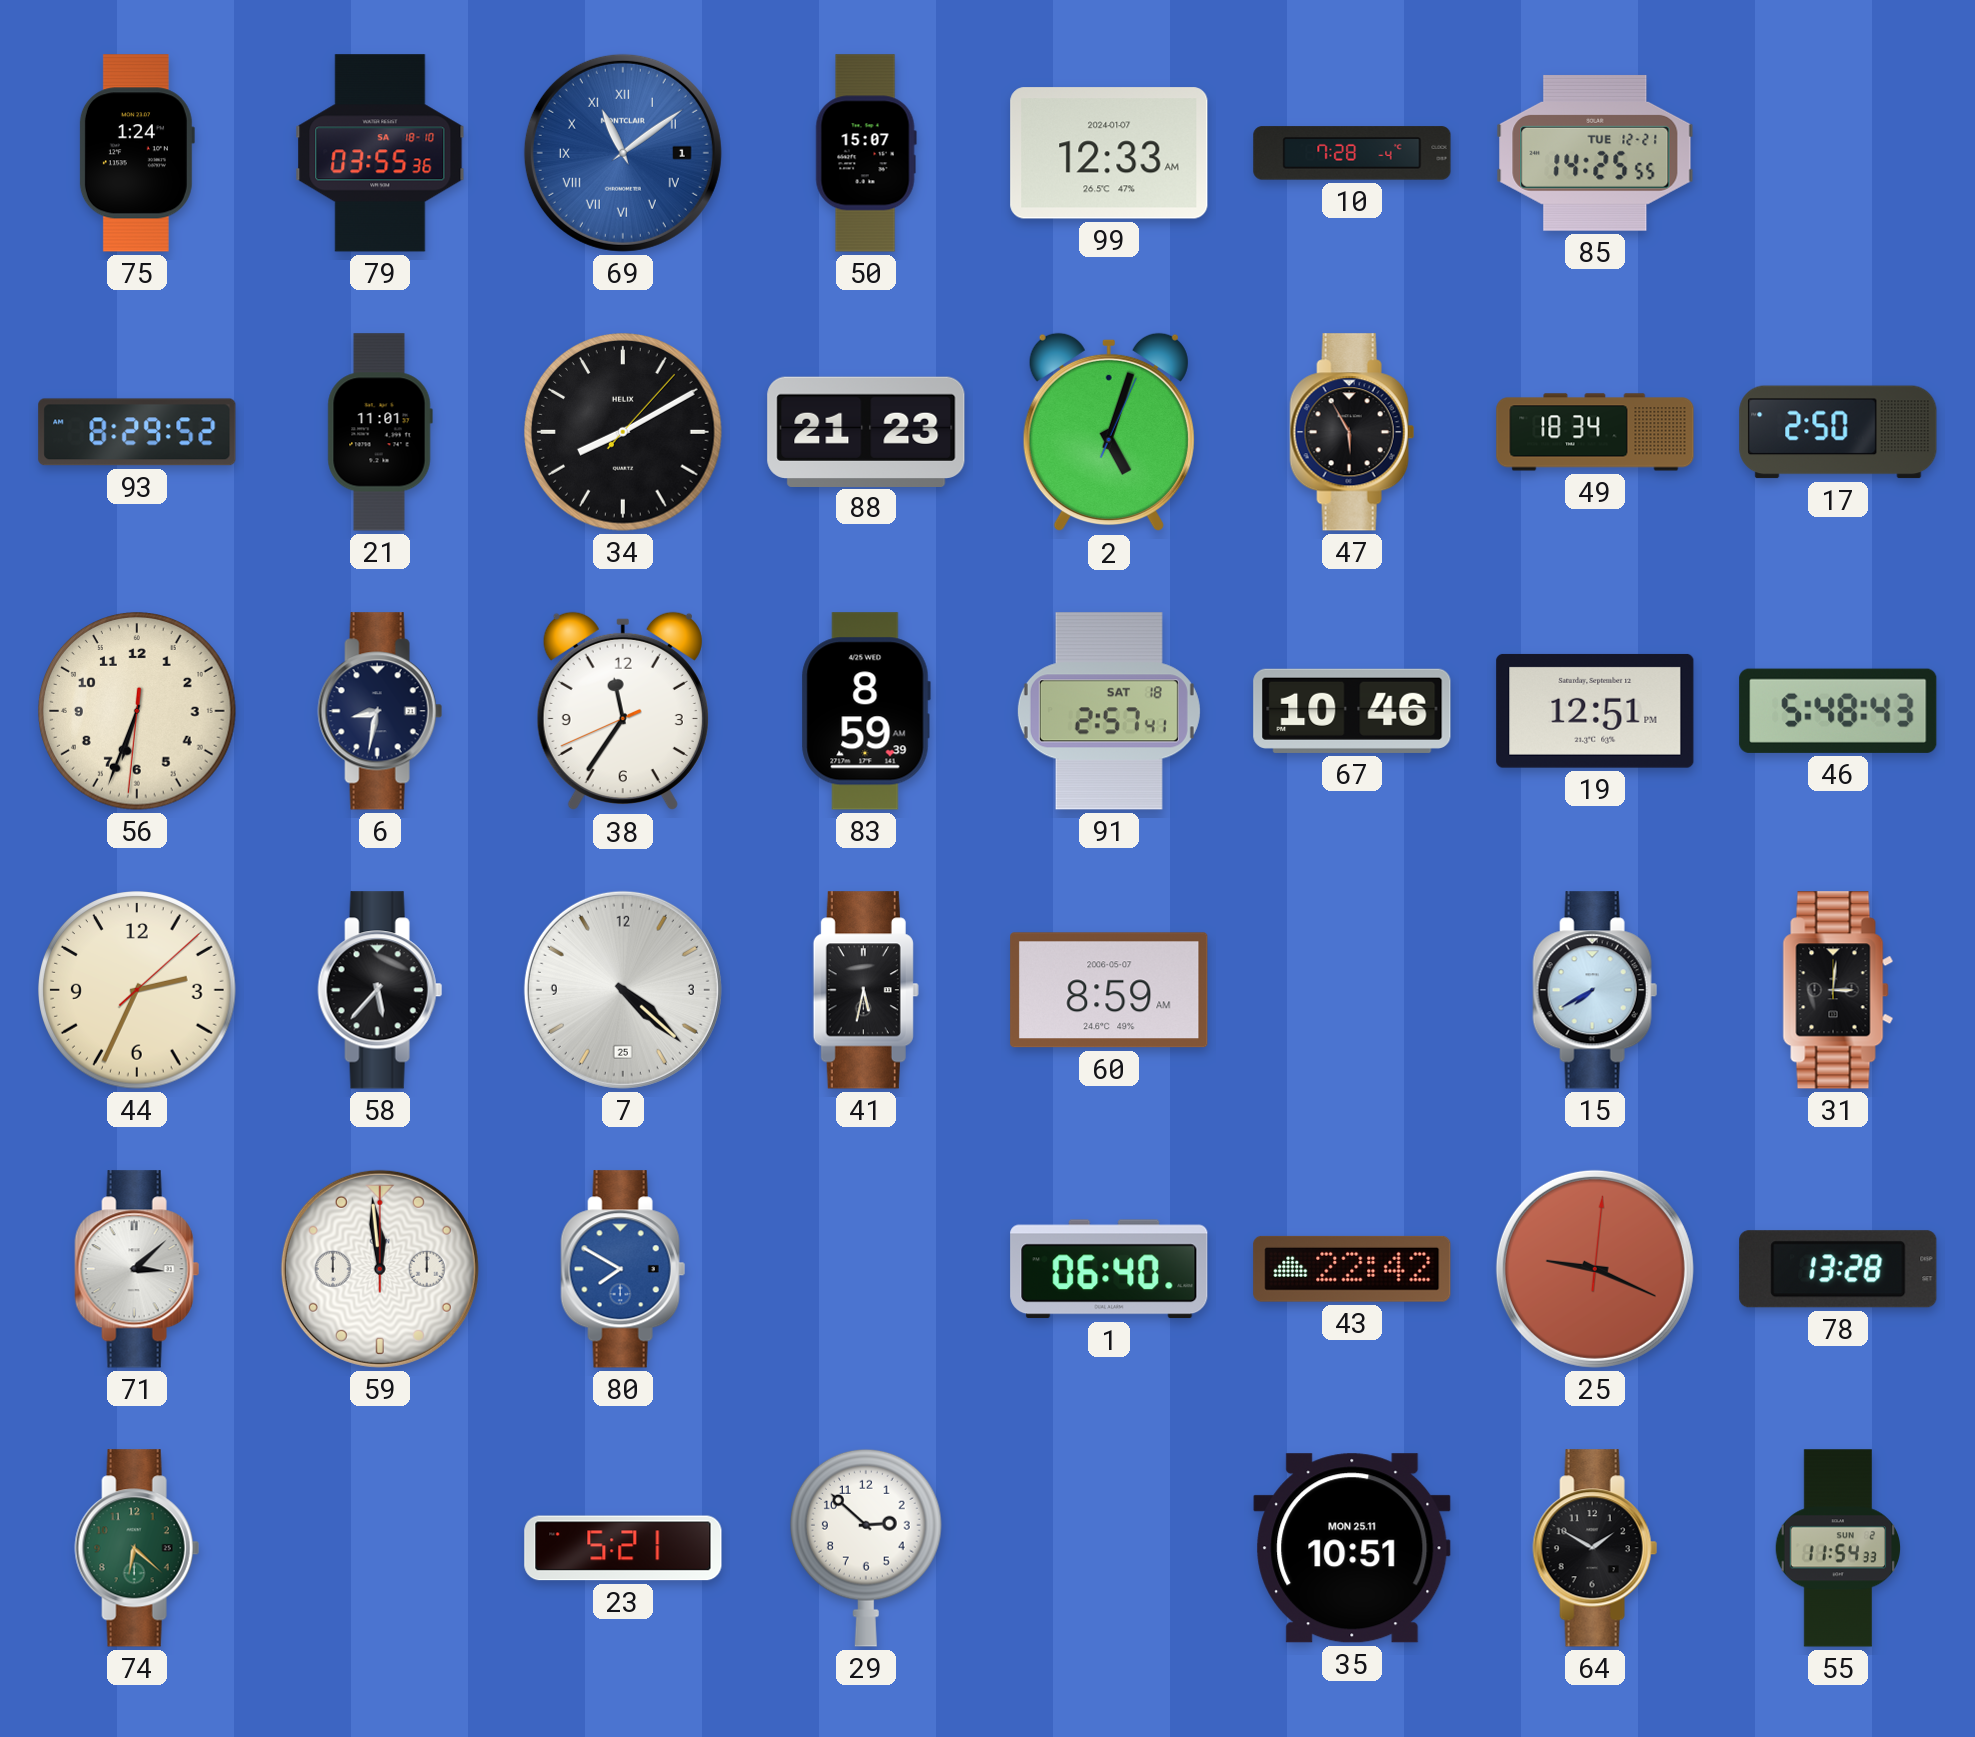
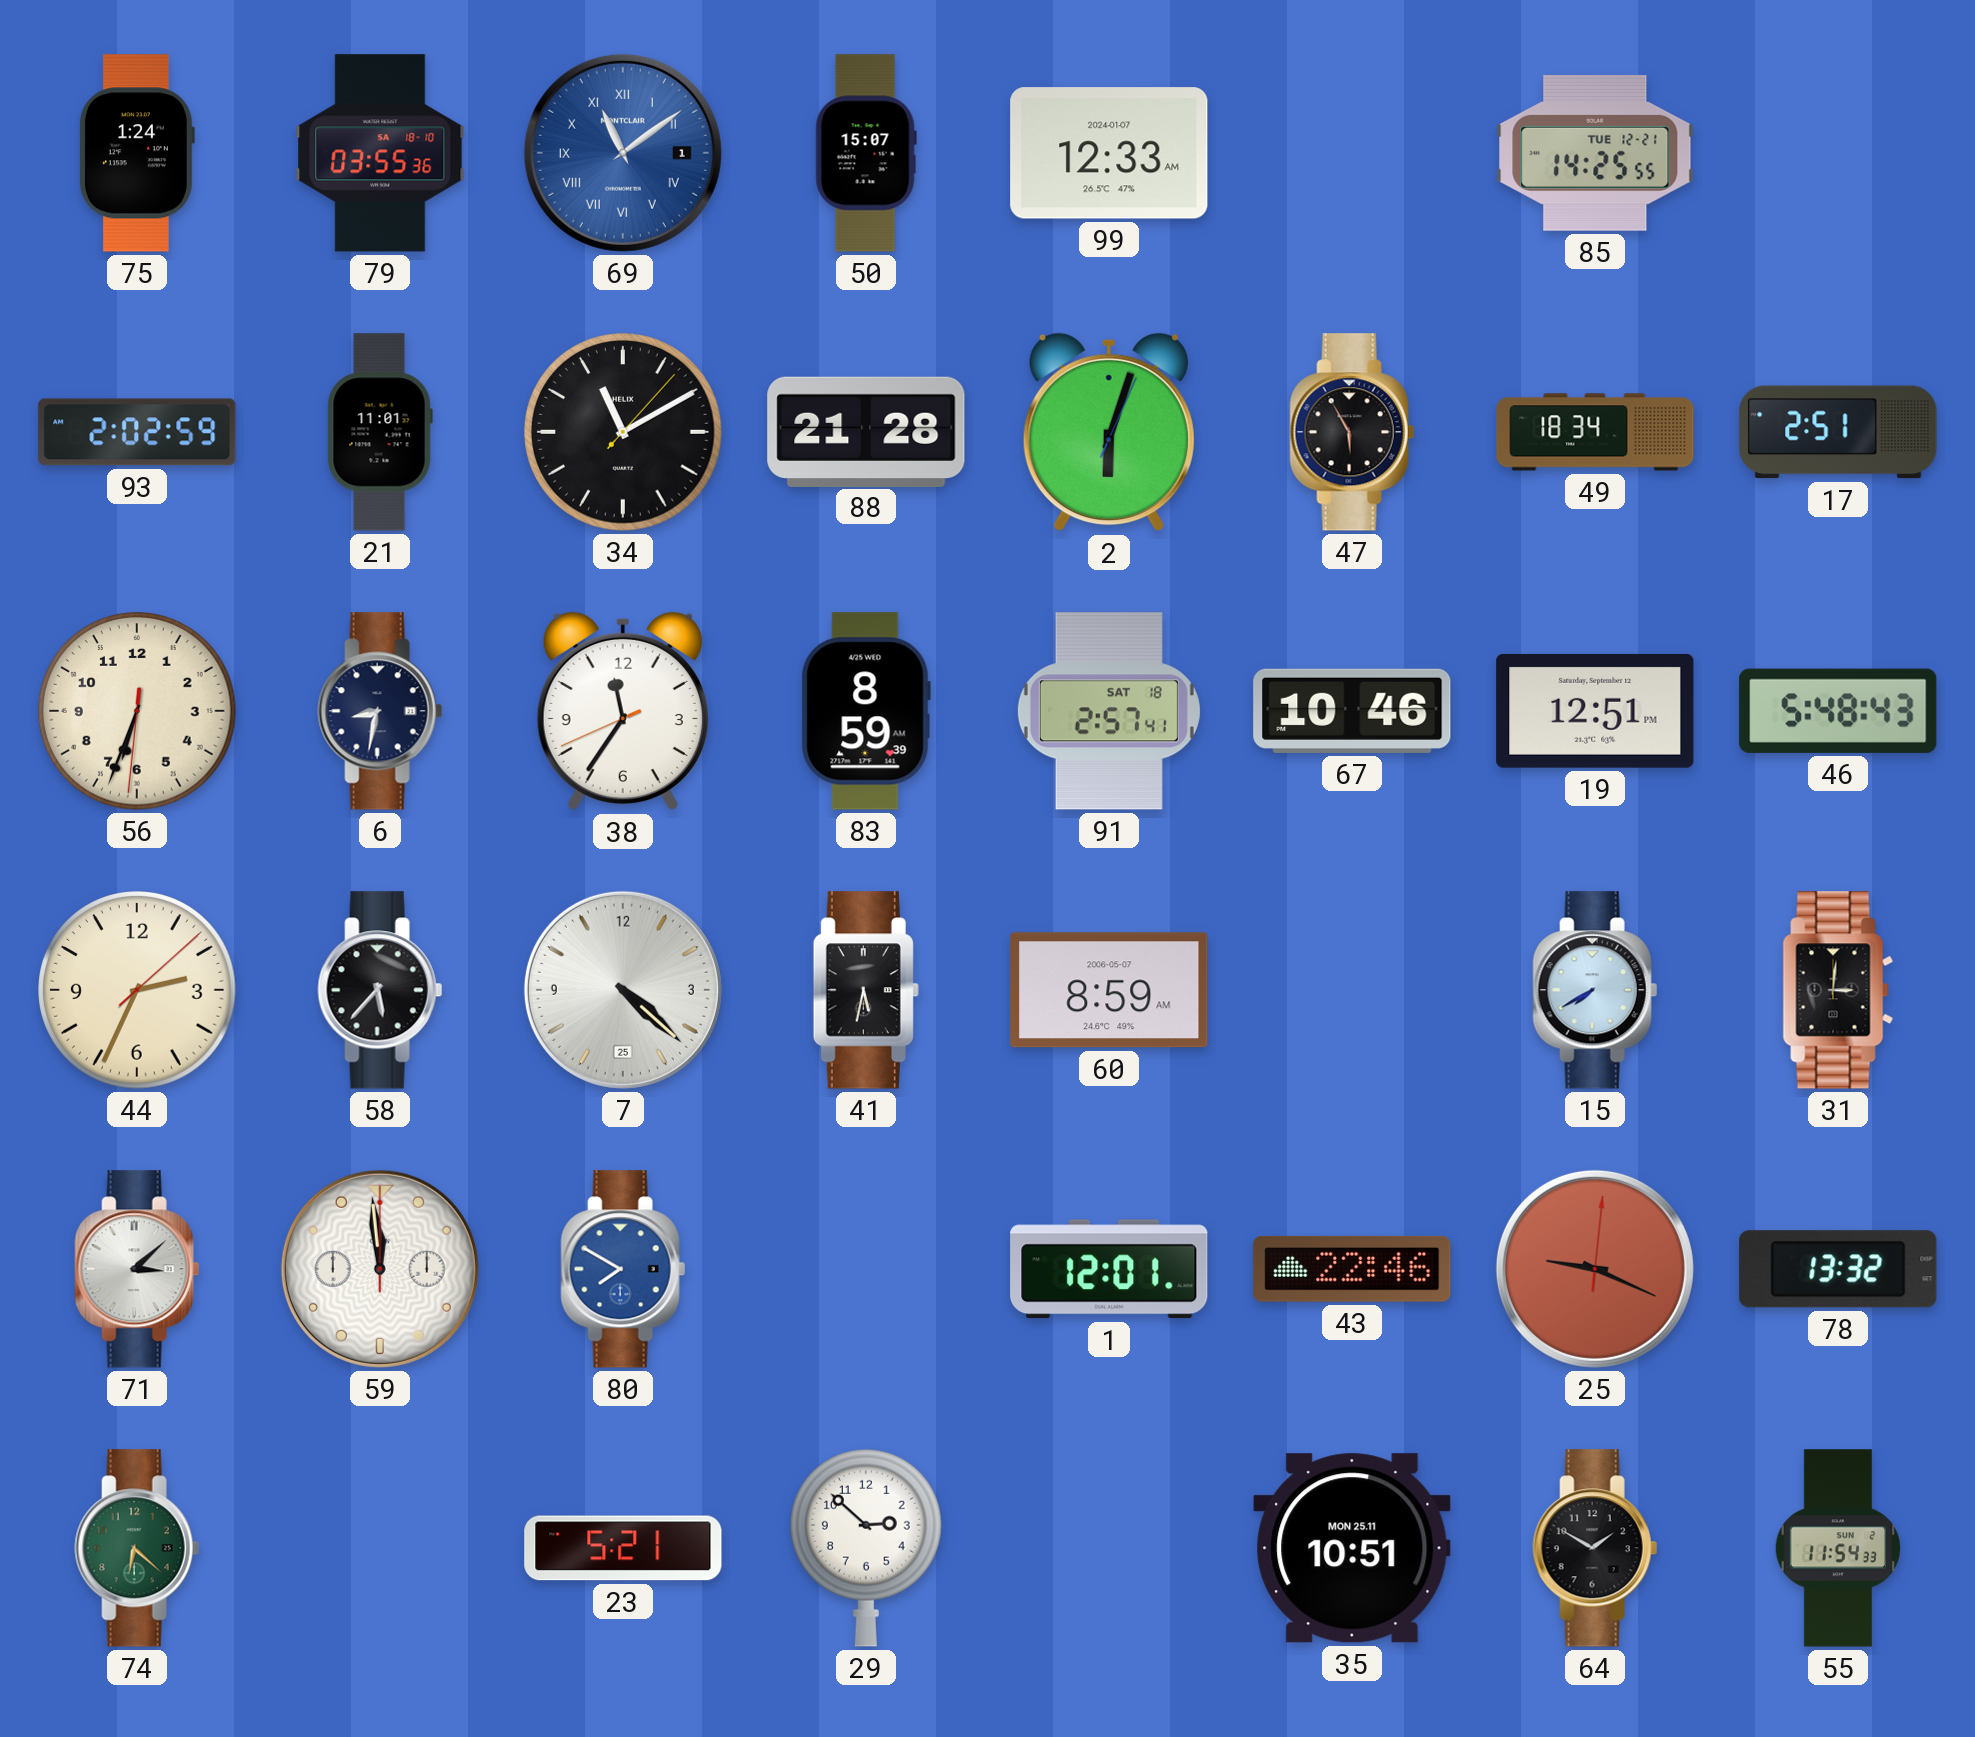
10: 7:28 -> none
93: 8:29 -> 2:02
34: 8:10 -> 11:10
88: 21:23 -> 21:28
2: 5:03 -> 6:03
17: 2:50 -> 2:51
1: 06:40 -> 12:01
43: 22:42 -> 22:46
78: 13:28 -> 13:32
